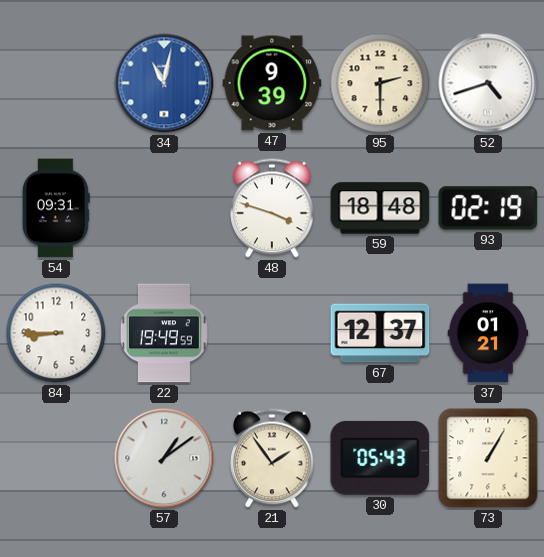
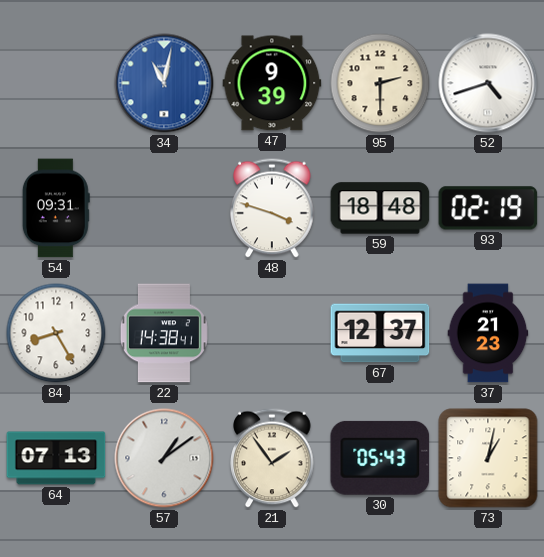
84: 8:45 -> 8:25
22: 19:49 -> 14:38
37: 01:21 -> 21:23
64: none -> 07:13
73: 1:05 -> 1:02
